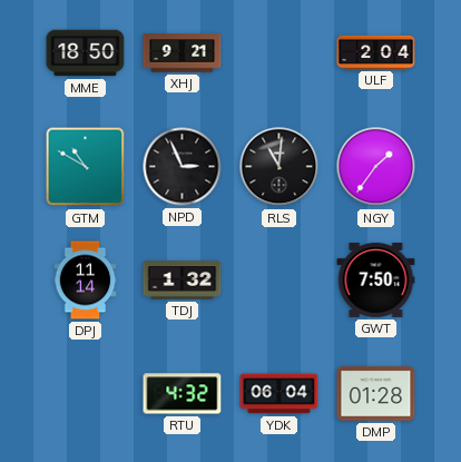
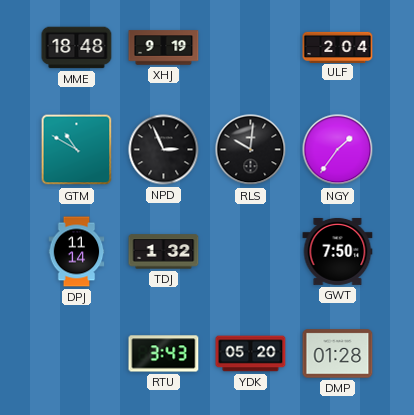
MME: 18:50 -> 18:48
XHJ: 9:21 -> 9:19
RLS: 11:01 -> 10:01
RTU: 4:32 -> 3:43
YDK: 06:04 -> 05:20
